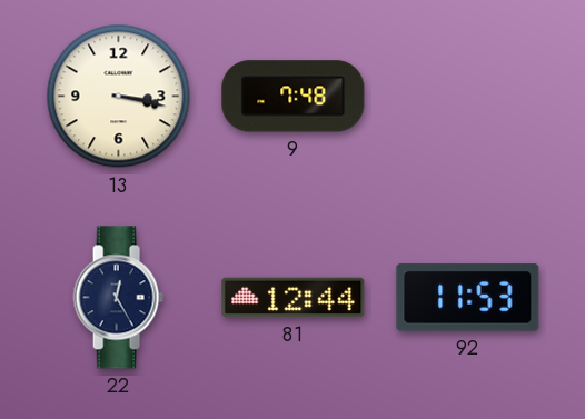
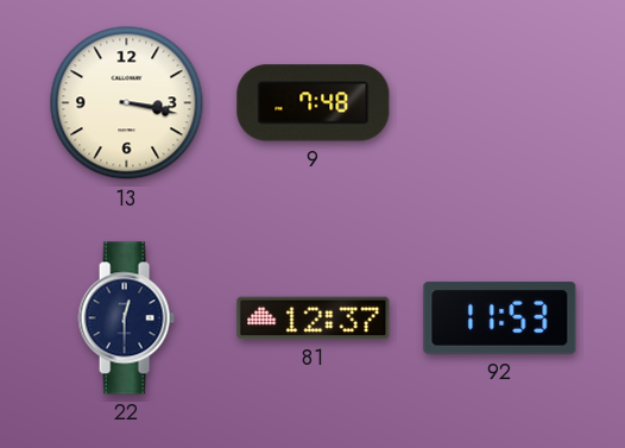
22: 12:25 -> 12:30
81: 12:44 -> 12:37
